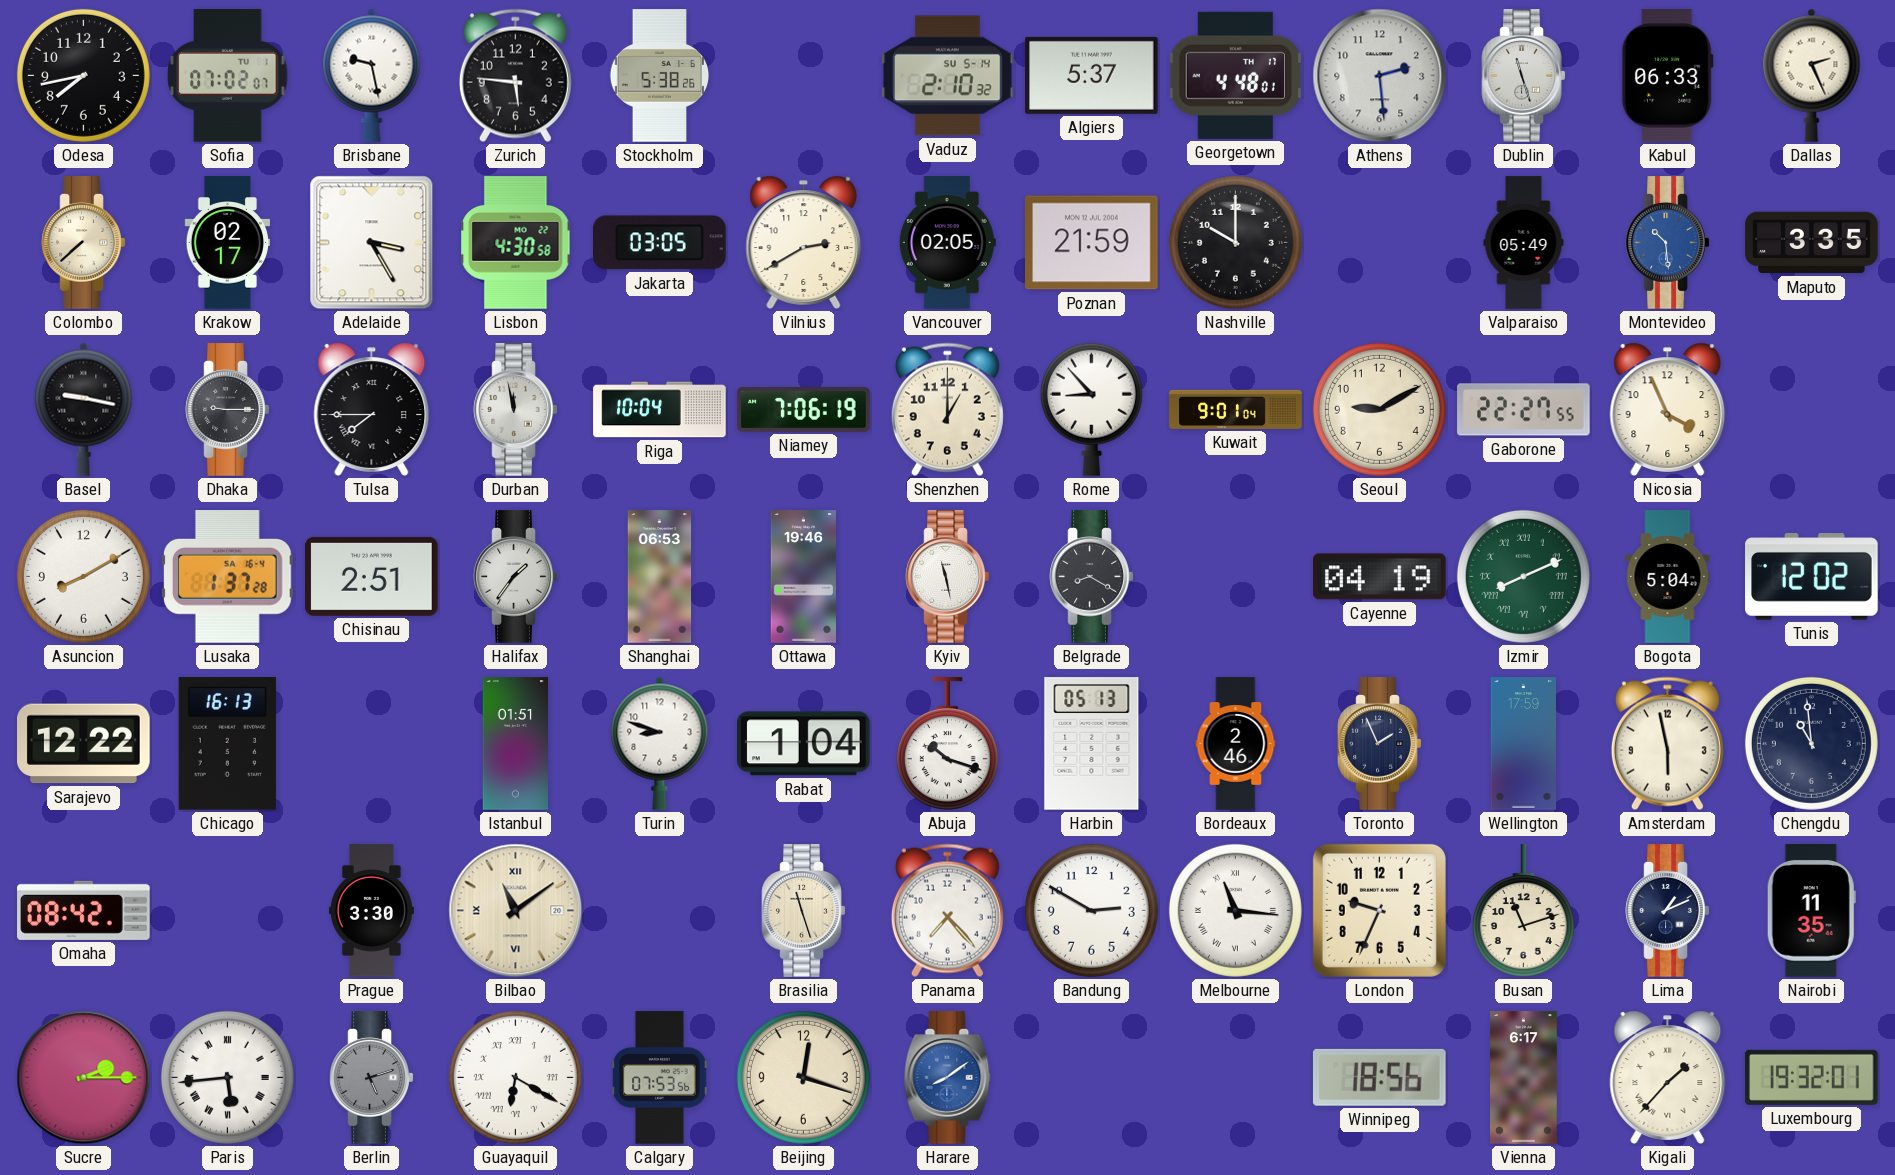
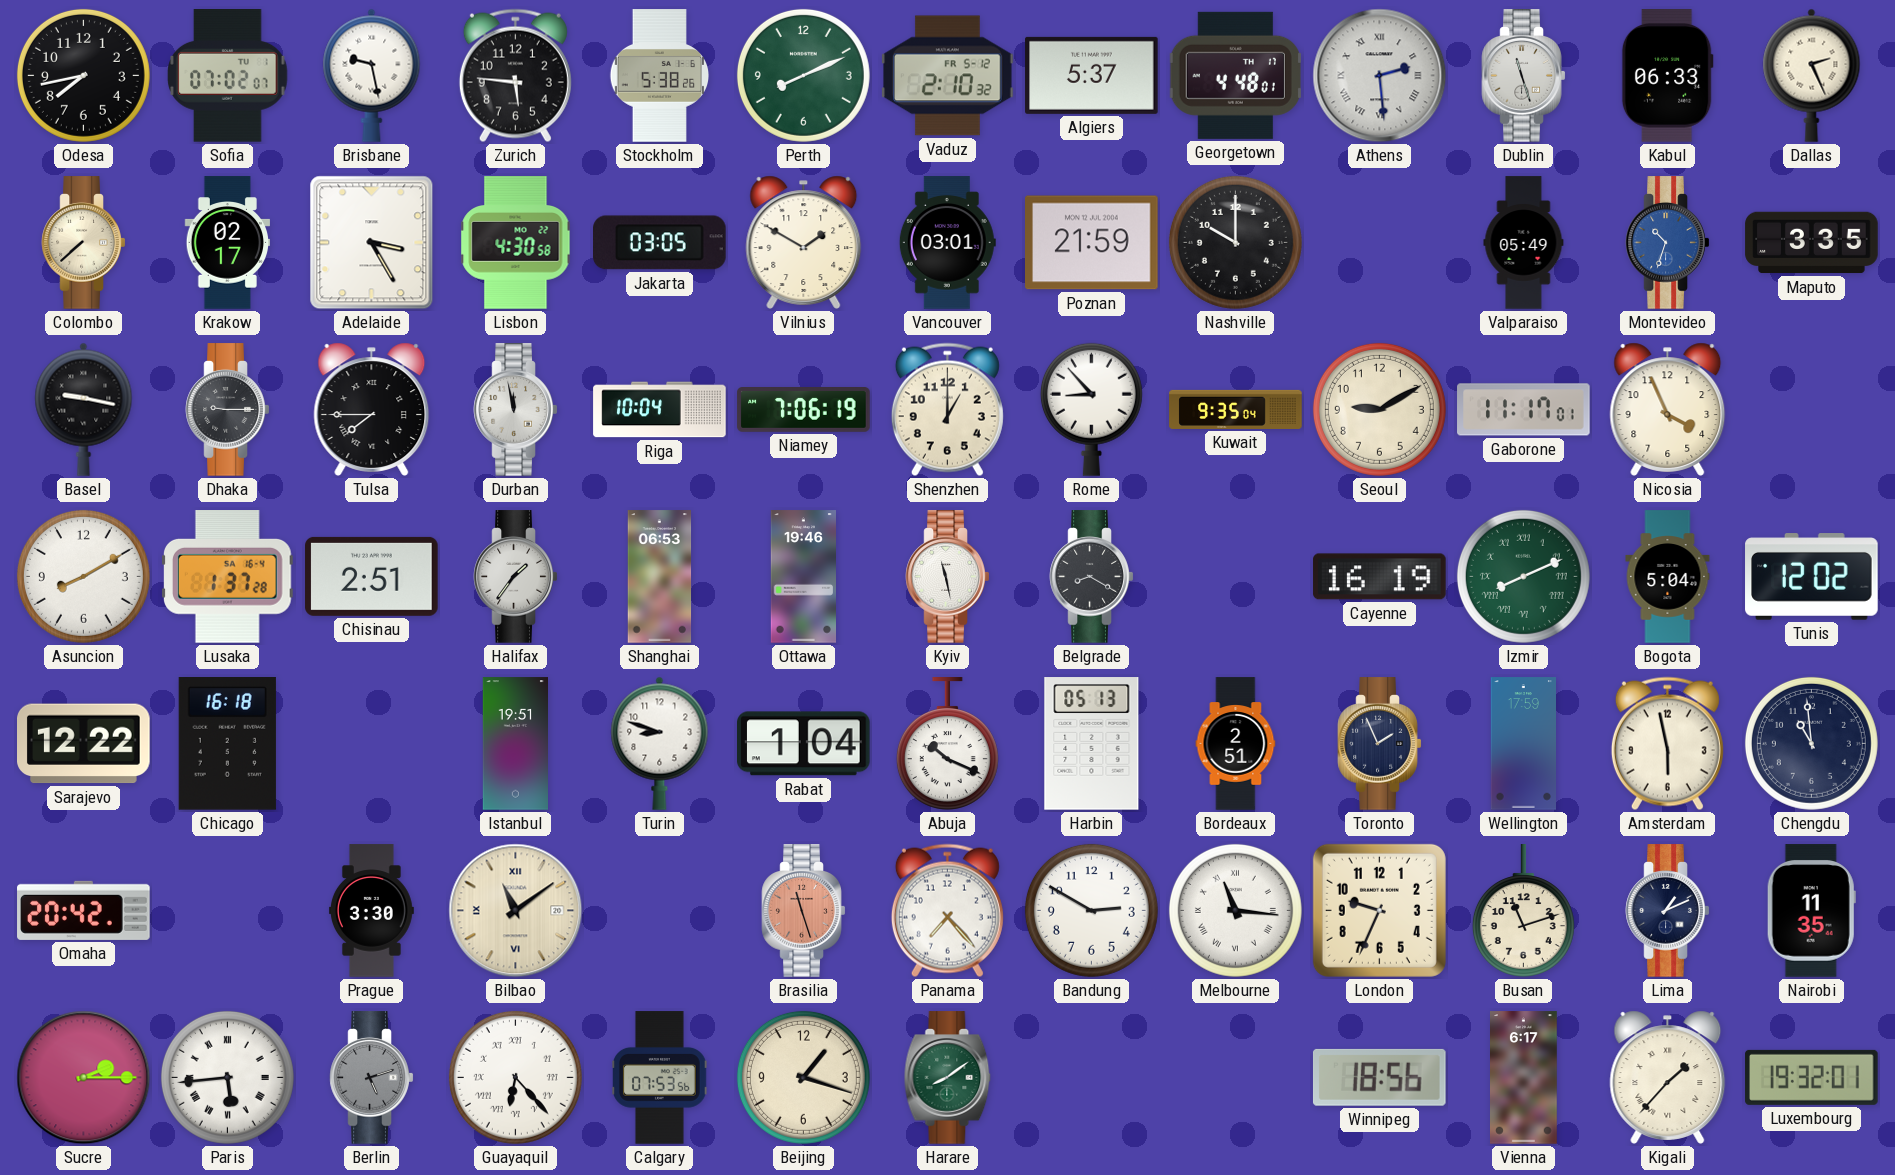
Perth: none -> 8:11
Vaduz date: SU 5-14 -> FR 5-12
Athens numerals: Arabic -> Roman
Vilnius: 2:40 -> 1:50
Vancouver: 02:05 -> 03:01
Montevideo: 10:29 -> 10:33
Kuwait: 9:01 -> 9:35
Gaborone: 22:27 -> 11:17
Cayenne: 04:19 -> 16:19
Chicago: 16:13 -> 16:18
Istanbul: 01:51 -> 19:51
Abuja: 10:18 -> 10:19
Bordeaux: 2:46 -> 2:51
Omaha: 08:42 -> 20:42
Brasilia dial: cream -> salmon
Guayaquil: 6:20 -> 6:23
Beijing: 12:18 -> 1:18
Harare dial: blue -> green
